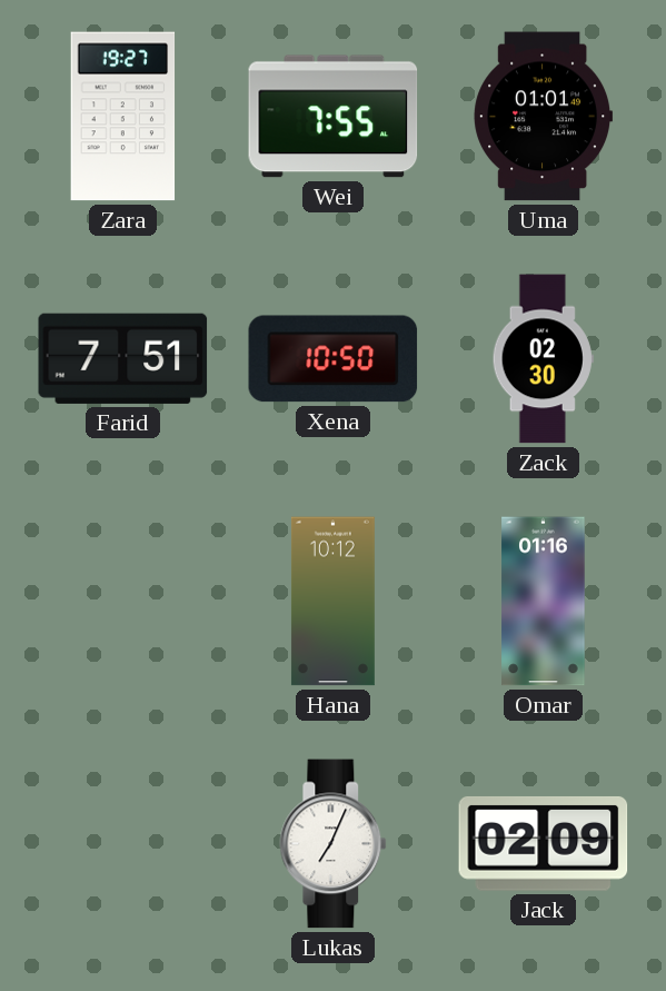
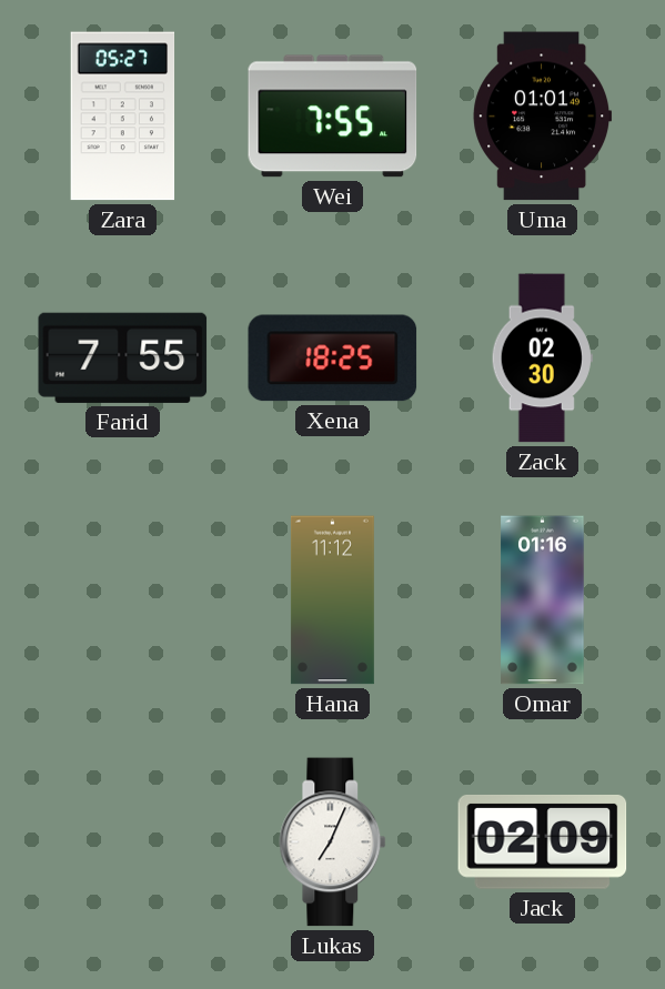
Zara: 19:27 -> 05:27
Farid: 7:51 -> 7:55
Xena: 10:50 -> 18:25
Hana: 10:12 -> 11:12
